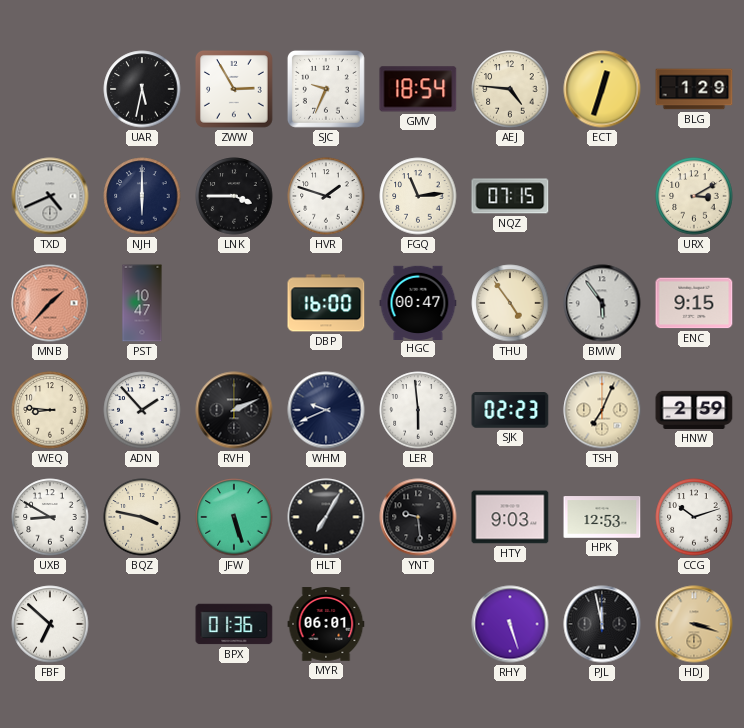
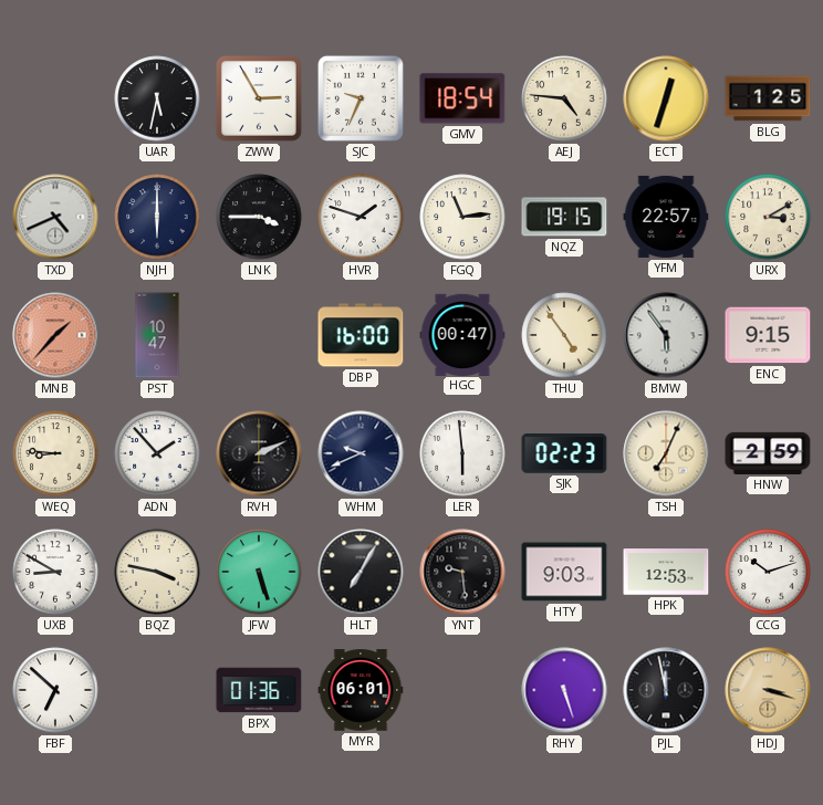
BLG: 1:29 -> 1:25
NQZ: 07:15 -> 19:15
YFM: none -> 22:57
